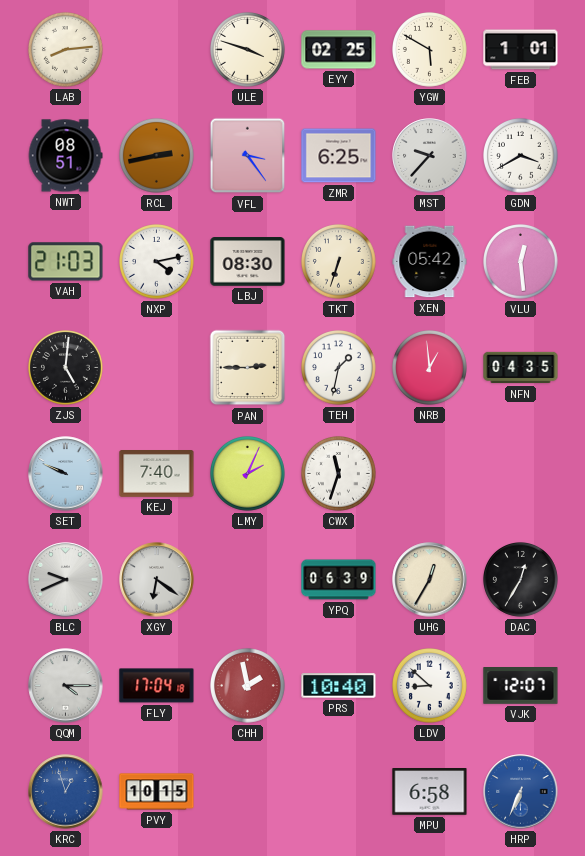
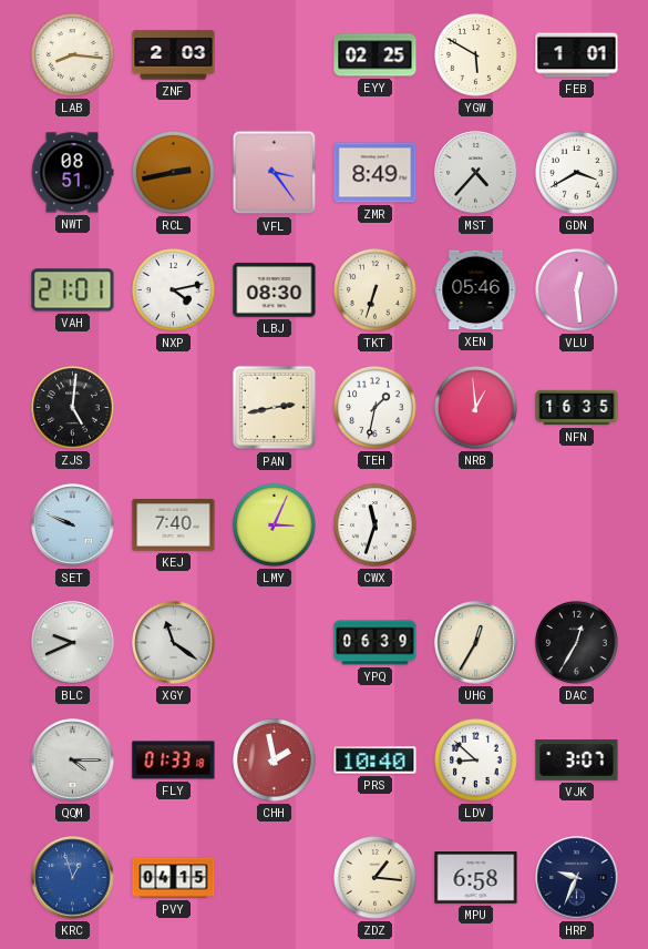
LAB: 8:14 -> 8:16
ZNF: none -> 2:03
ULE: 3:48 -> none
ZMR: 6:25 -> 8:49
MST: 9:37 -> 4:37
VAH: 21:03 -> 21:01
XEN: 05:42 -> 05:46
PAN: 2:45 -> 2:43
NFN: 04:35 -> 16:35
LMY: 2:04 -> 3:04
XGY: 6:21 -> 11:21
FLY: 17:04 -> 01:33
VJK: 12:07 -> 3:07
PVY: 10:15 -> 04:15
ZDZ: none -> 1:16
HRP: 6:34 -> 9:34
HRP dial: blue -> navy
